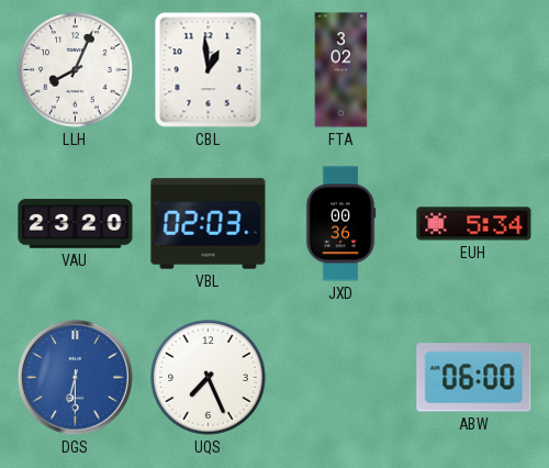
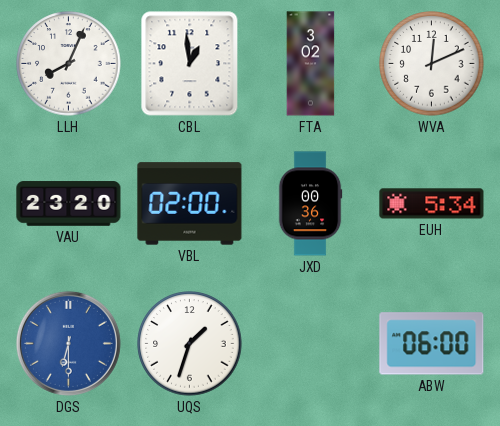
WVA: none -> 12:11
VBL: 02:03 -> 02:00
UQS: 7:26 -> 1:33
